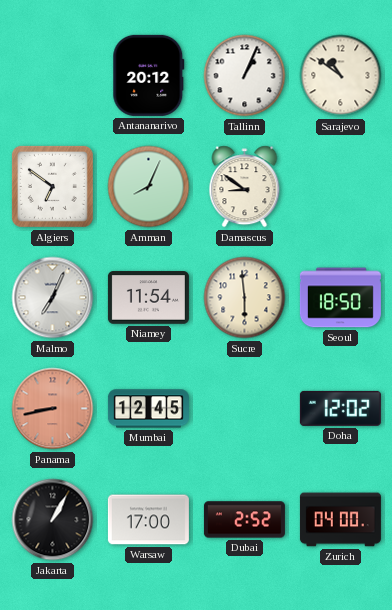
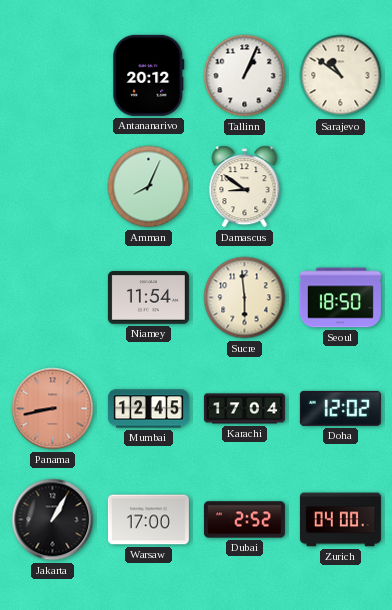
Algiers: 6:51 -> none
Malmo: 7:04 -> none
Karachi: none -> 17:04
